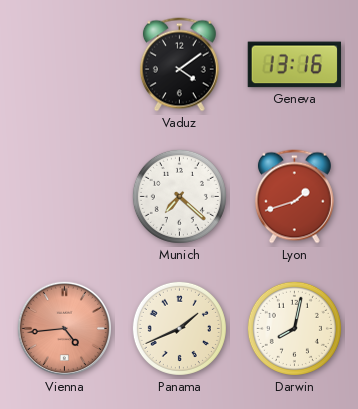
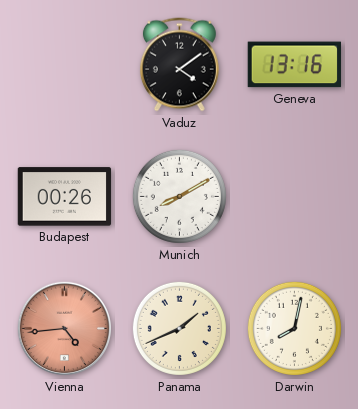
Budapest: none -> 00:26
Munich: 7:22 -> 8:10
Lyon: 1:42 -> none
